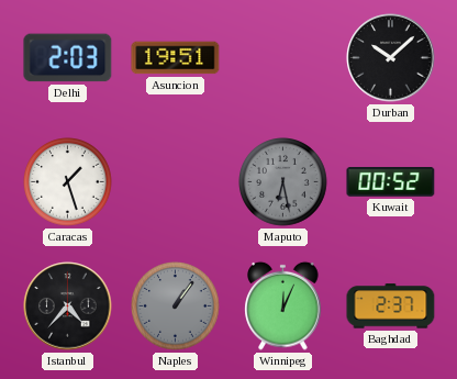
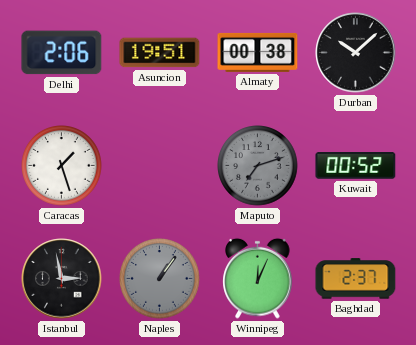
Delhi: 2:03 -> 2:06
Almaty: none -> 00:38
Maputo: 6:28 -> 7:12
Istanbul: 4:37 -> 2:58
